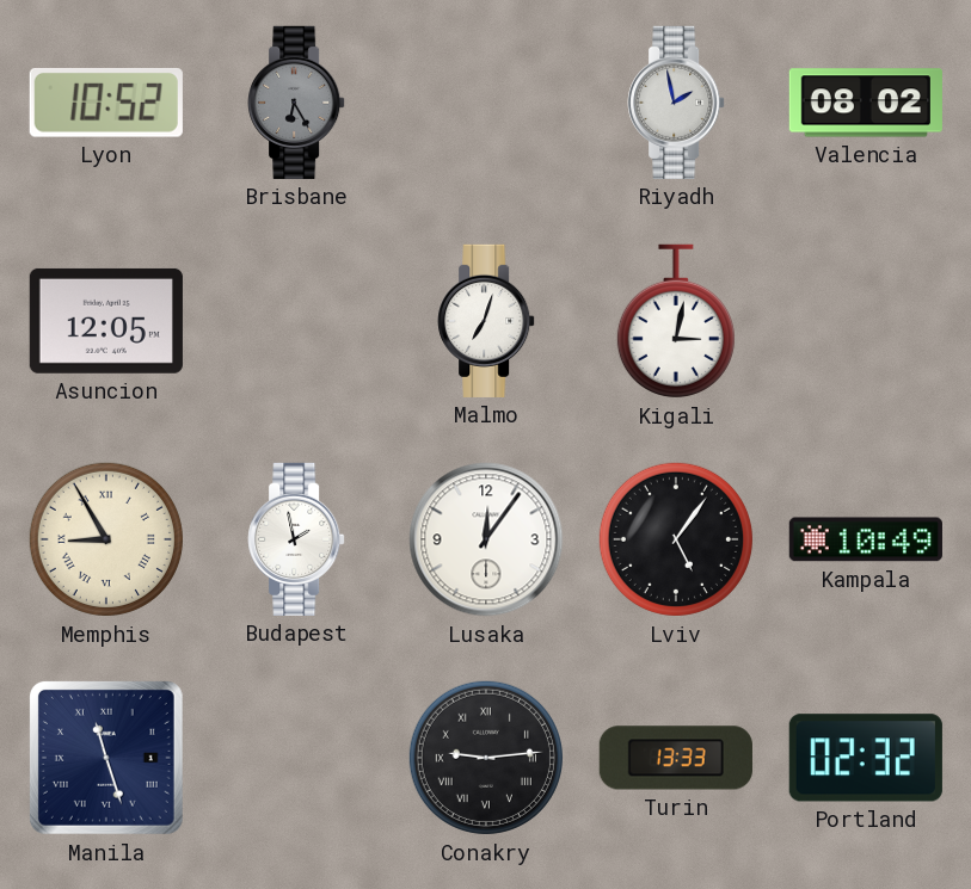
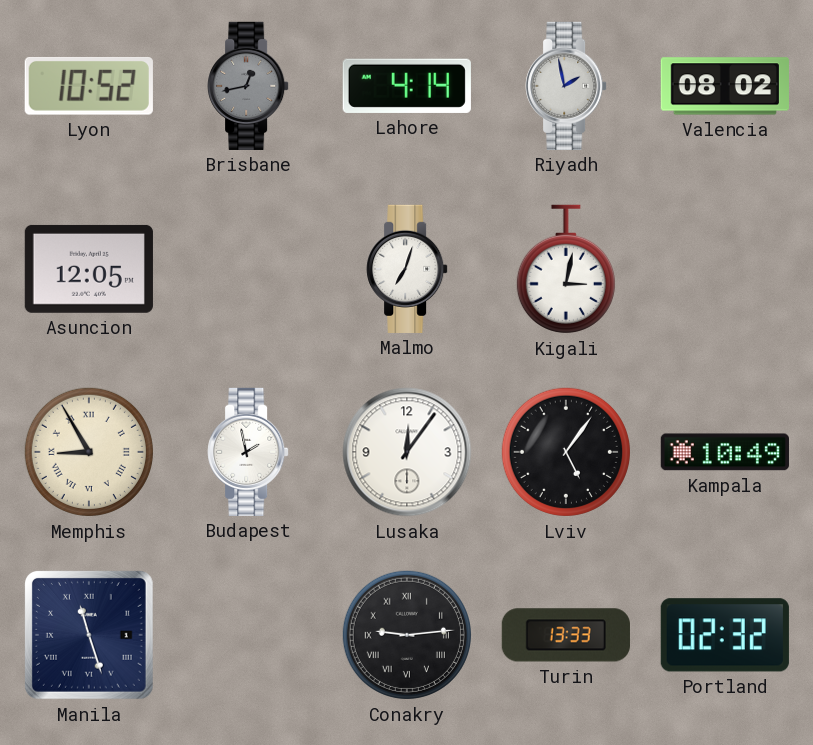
Brisbane: 6:25 -> 12:43
Lahore: none -> 4:14
